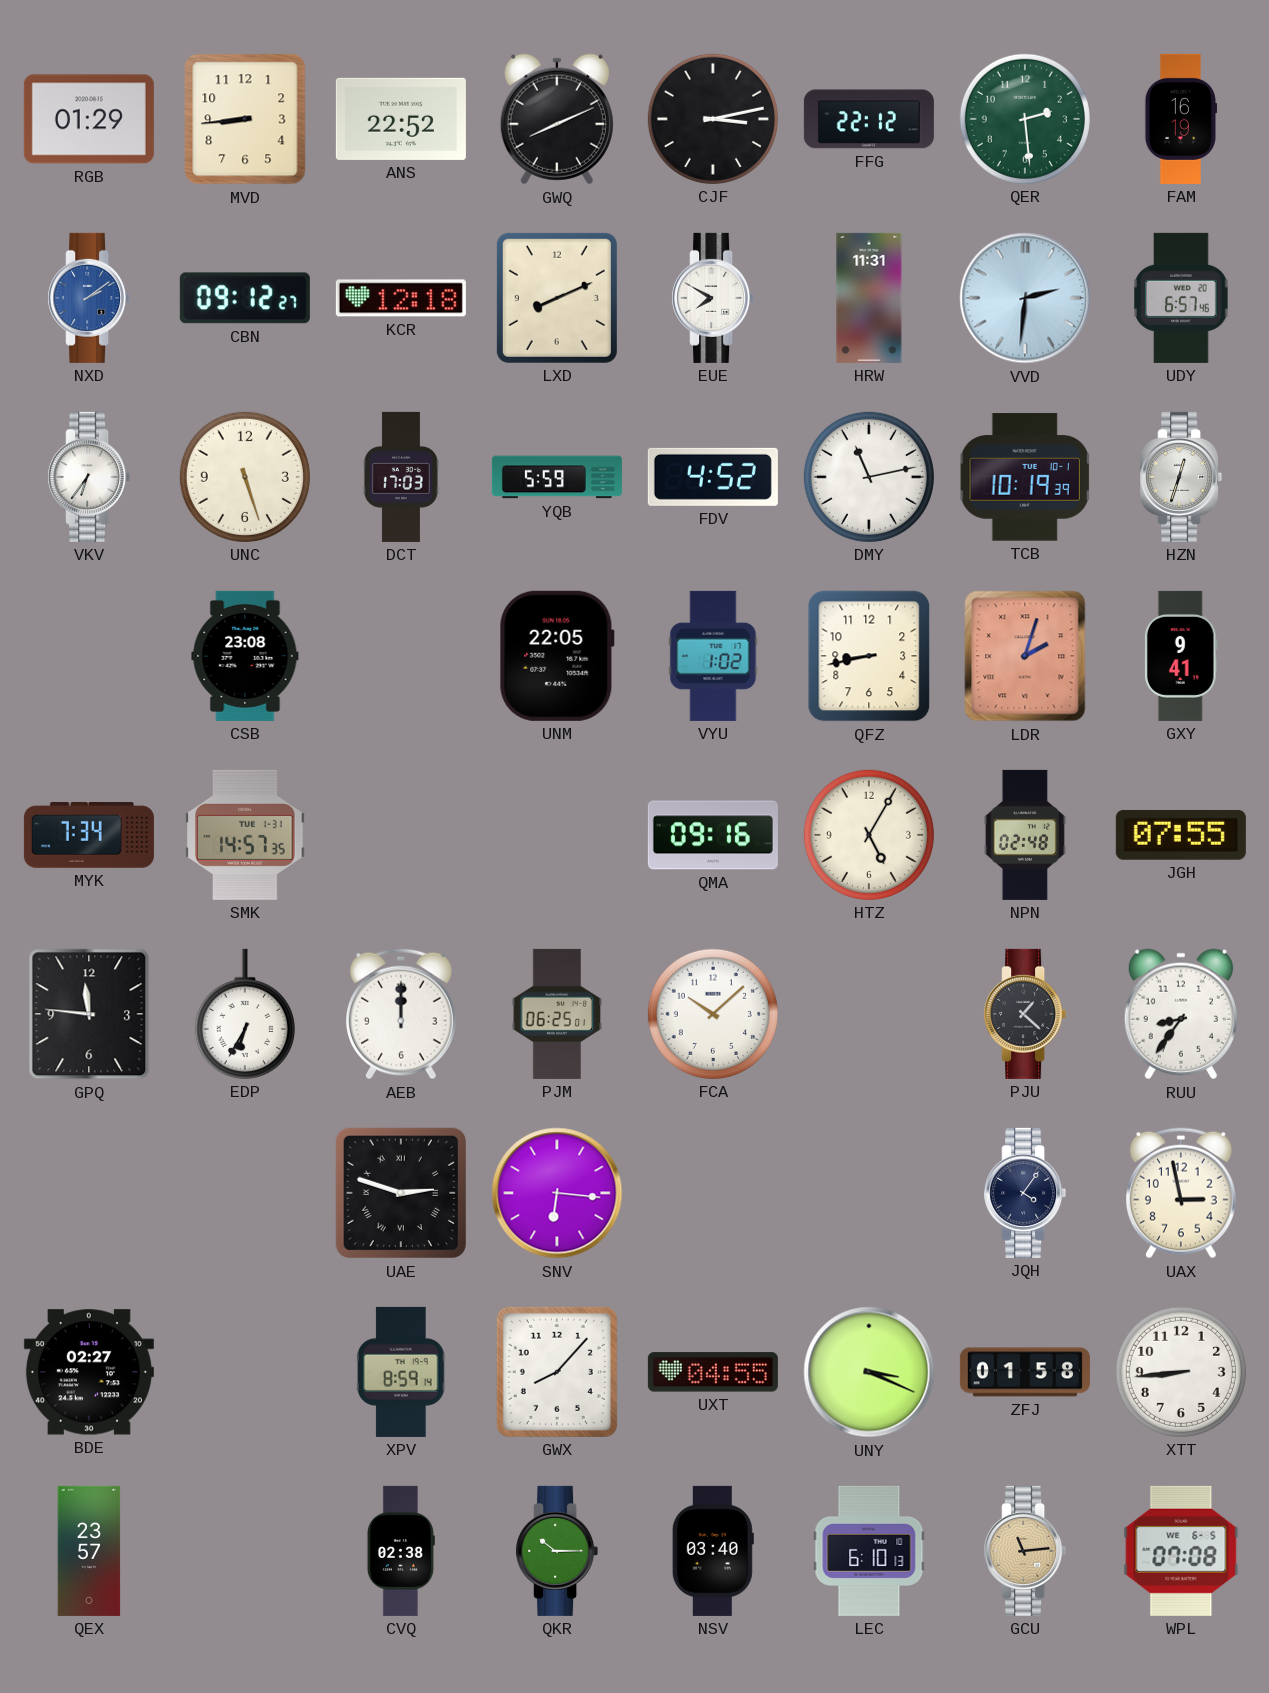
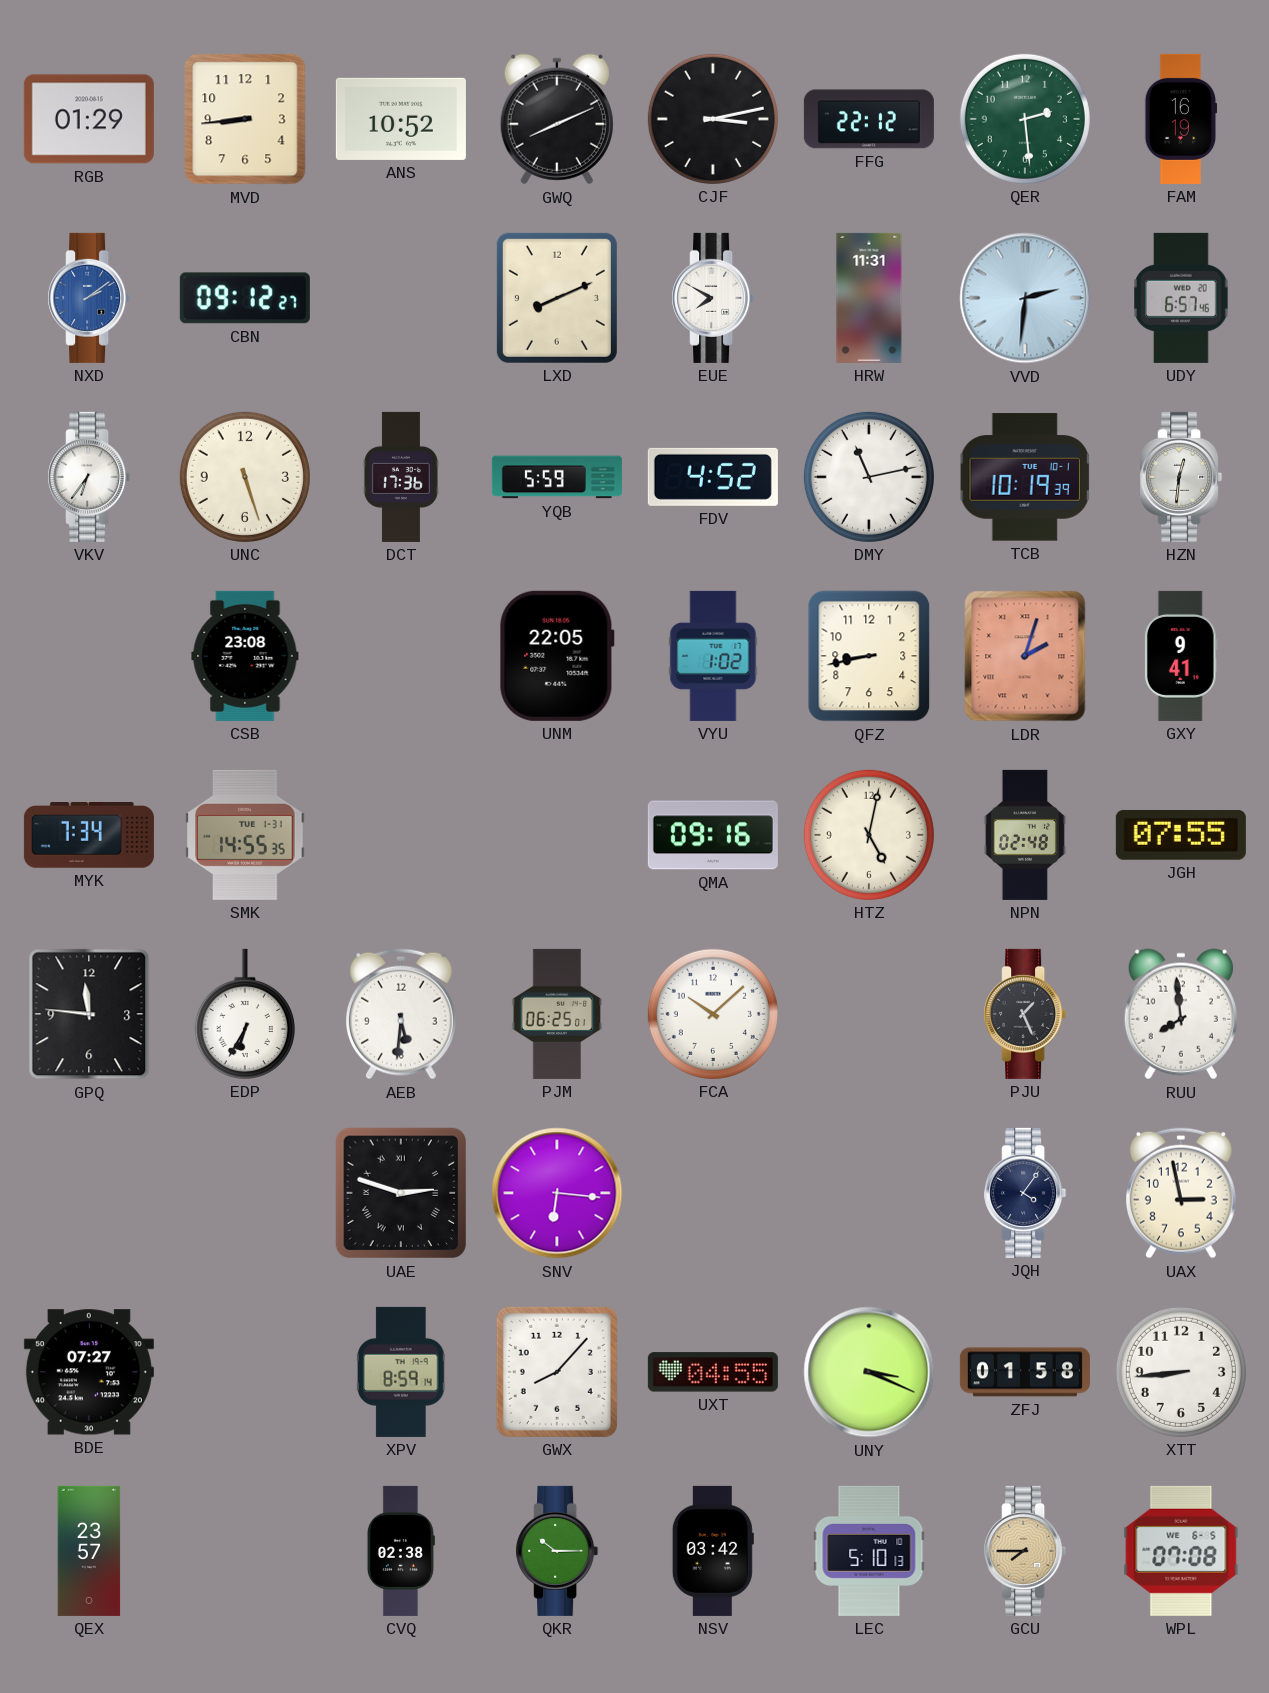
ANS: 22:52 -> 10:52
KCR: 12:18 -> none
DCT: 17:03 -> 17:36
HZN: 12:33 -> 12:31
SMK: 14:57 -> 14:55
HTZ: 5:05 -> 5:02
AEB: 12:00 -> 5:31
PJU: 1:22 -> 1:26
RUU: 8:36 -> 7:59
BDE: 02:27 -> 07:27
NSV: 03:40 -> 03:42
LEC: 6:10 -> 5:10
GCU: 11:14 -> 7:45
